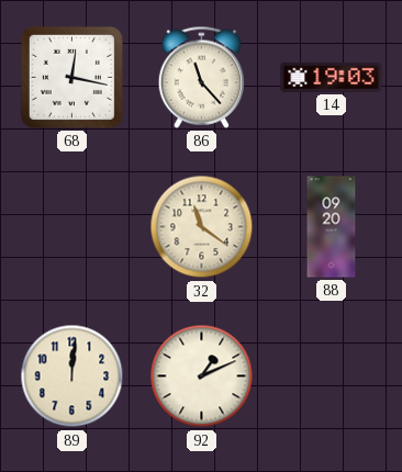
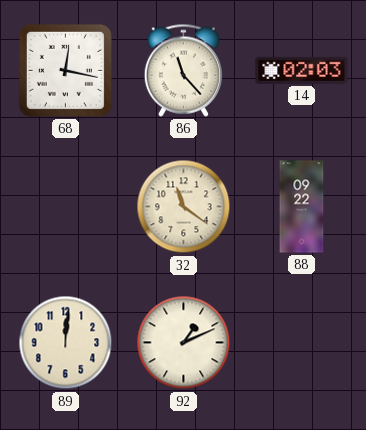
14: 19:03 -> 02:03
88: 09:20 -> 09:22
